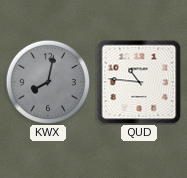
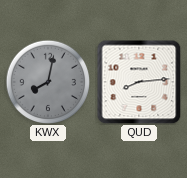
QUD: 10:46 -> 8:14
